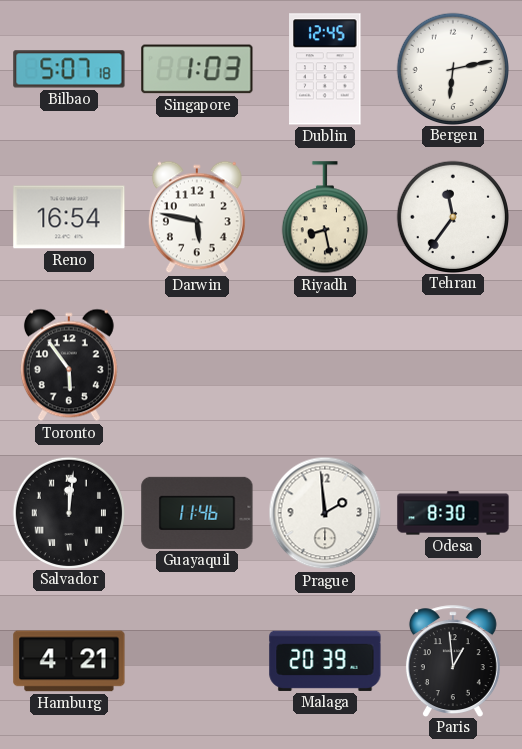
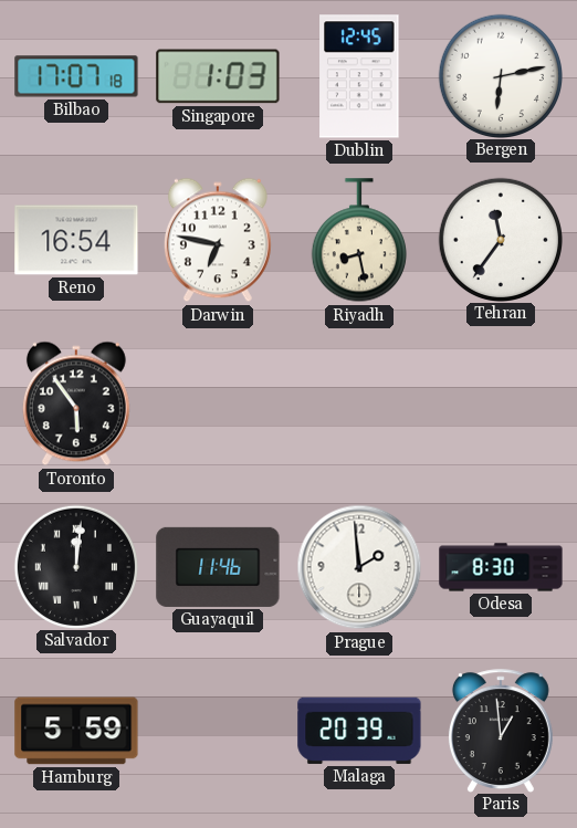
Bilbao: 5:07 -> 17:07
Darwin: 5:47 -> 6:47
Hamburg: 4:21 -> 5:59
